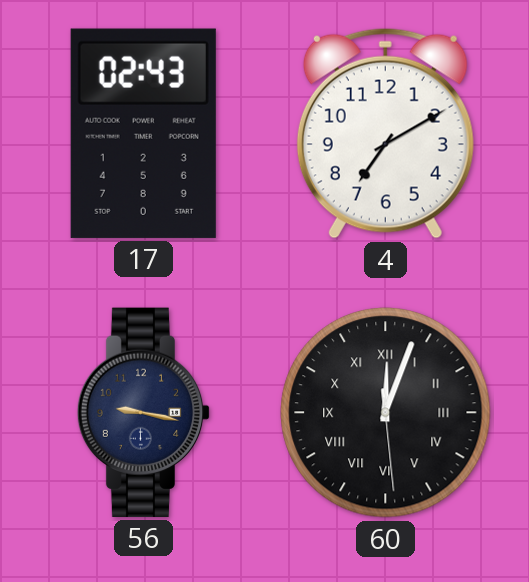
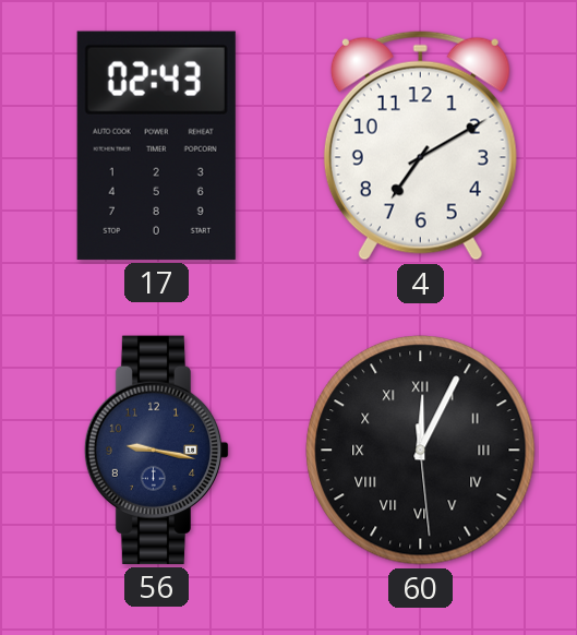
60: 12:03 -> 12:04
